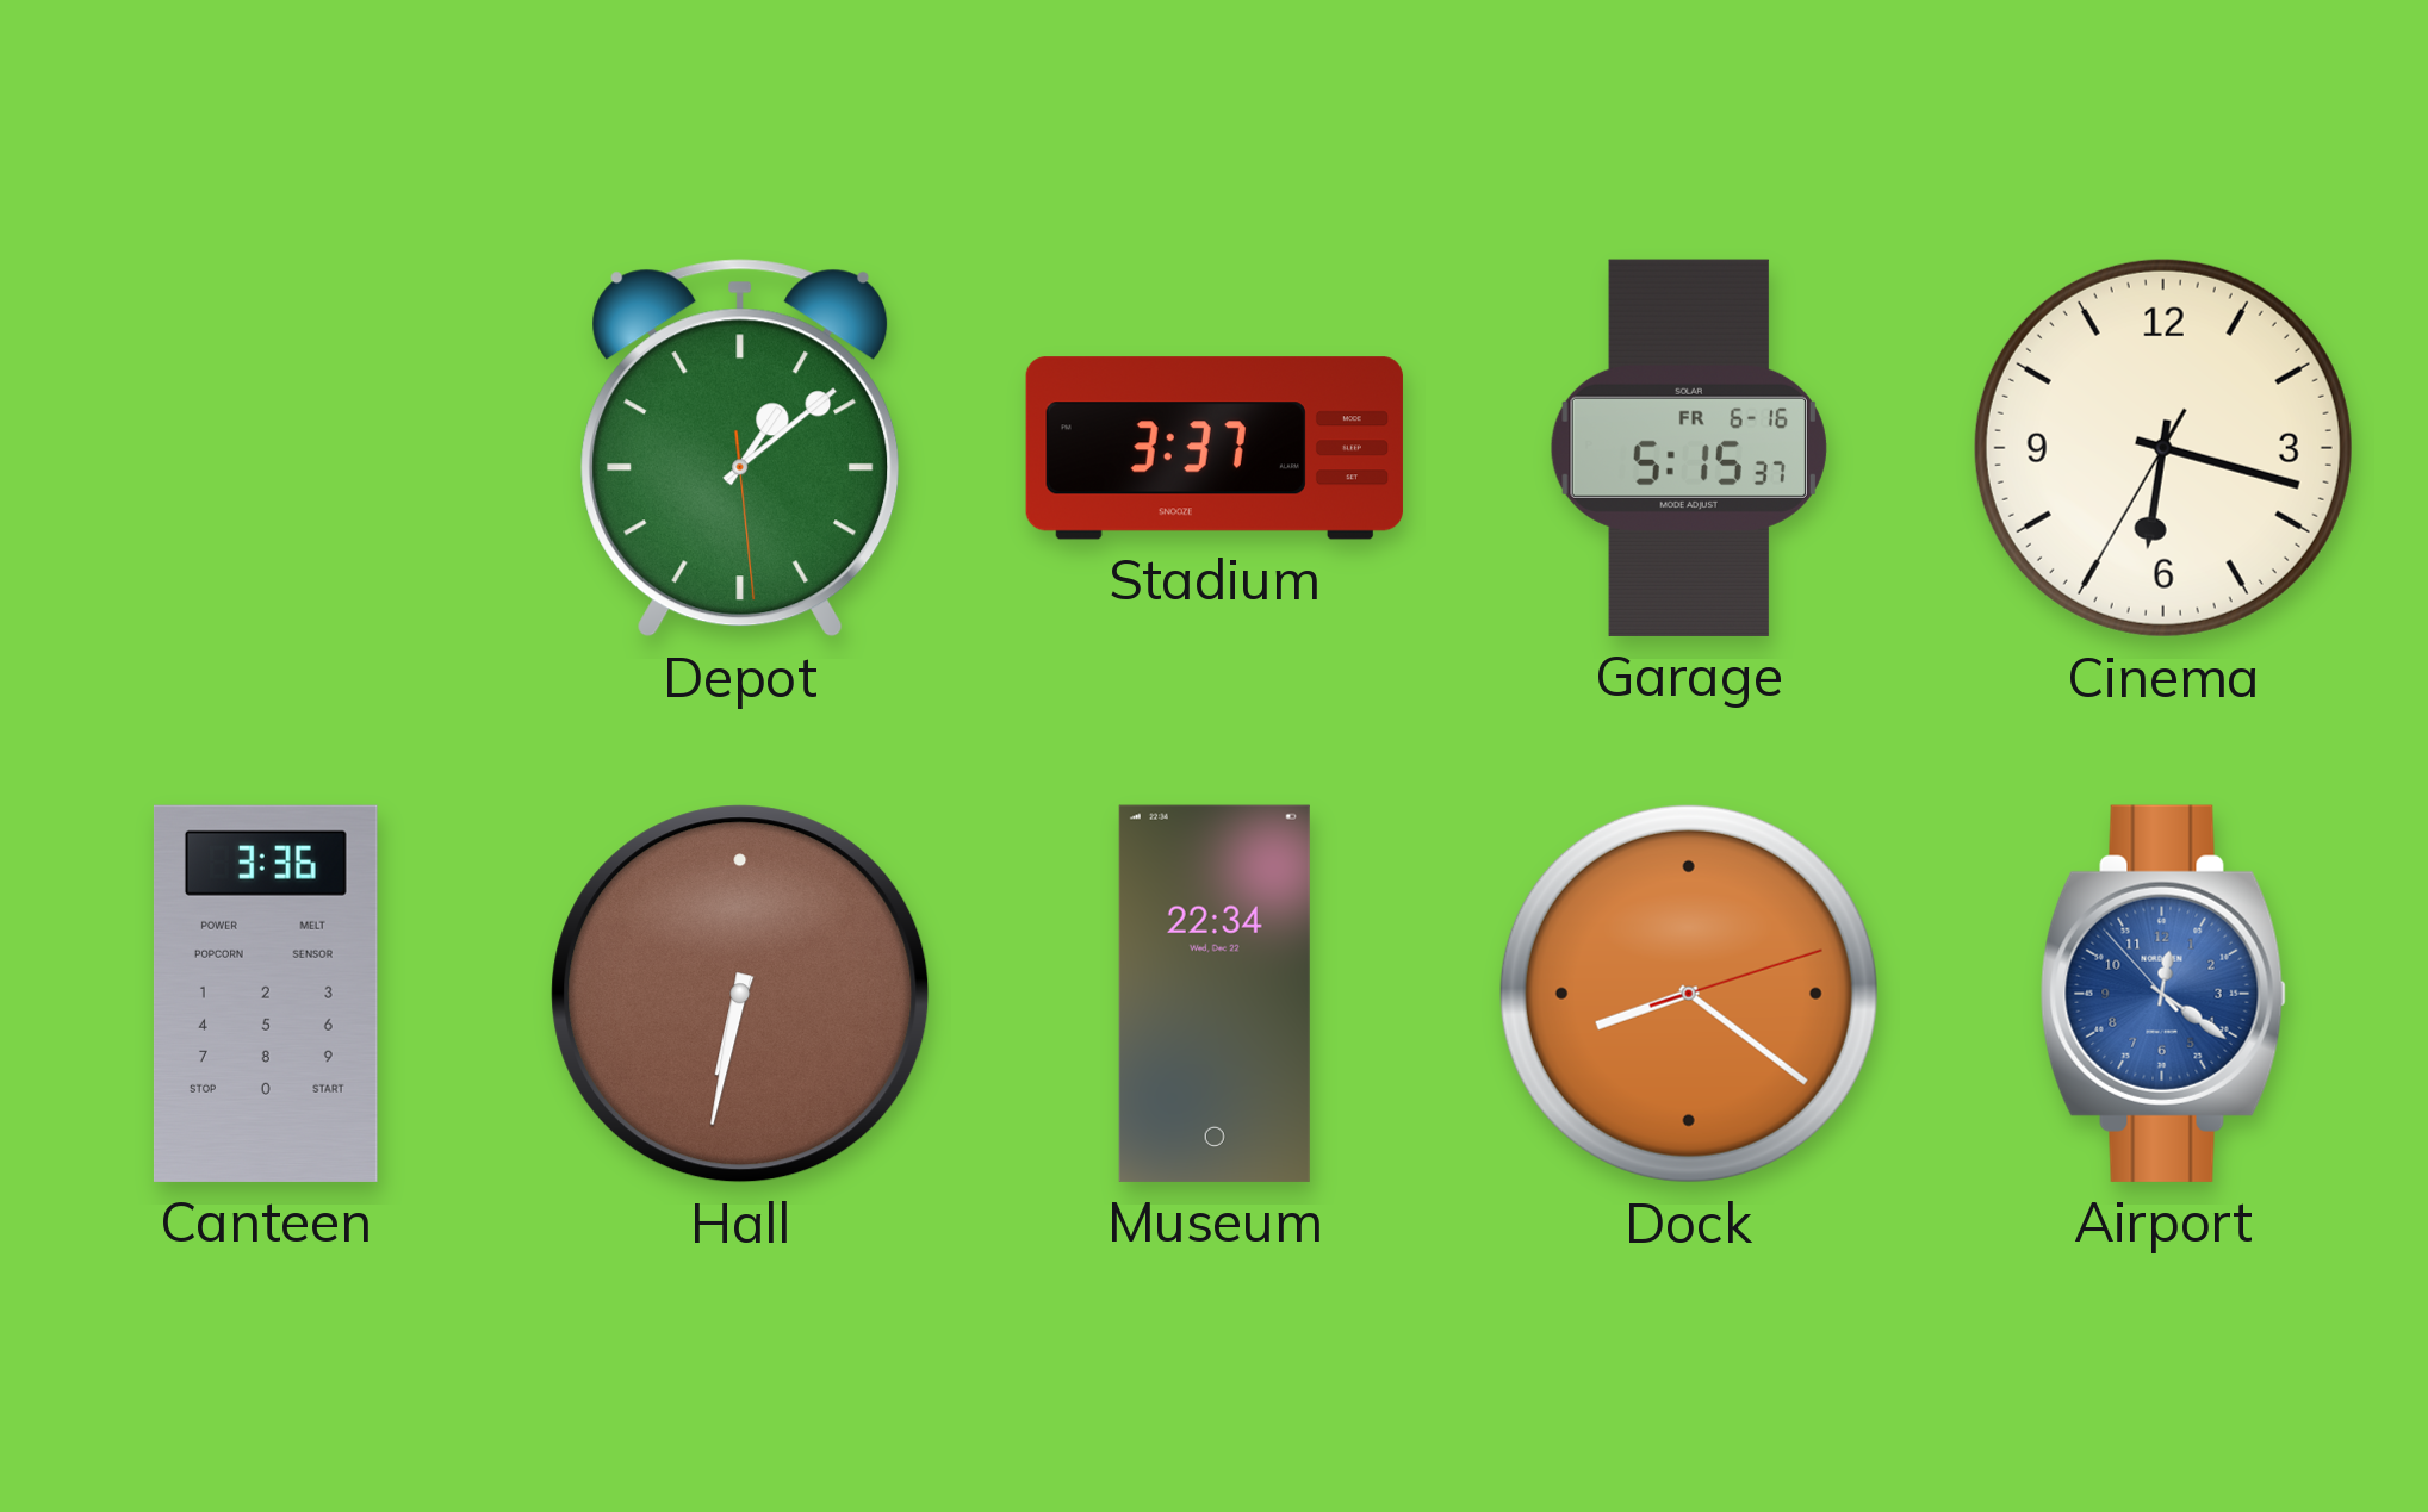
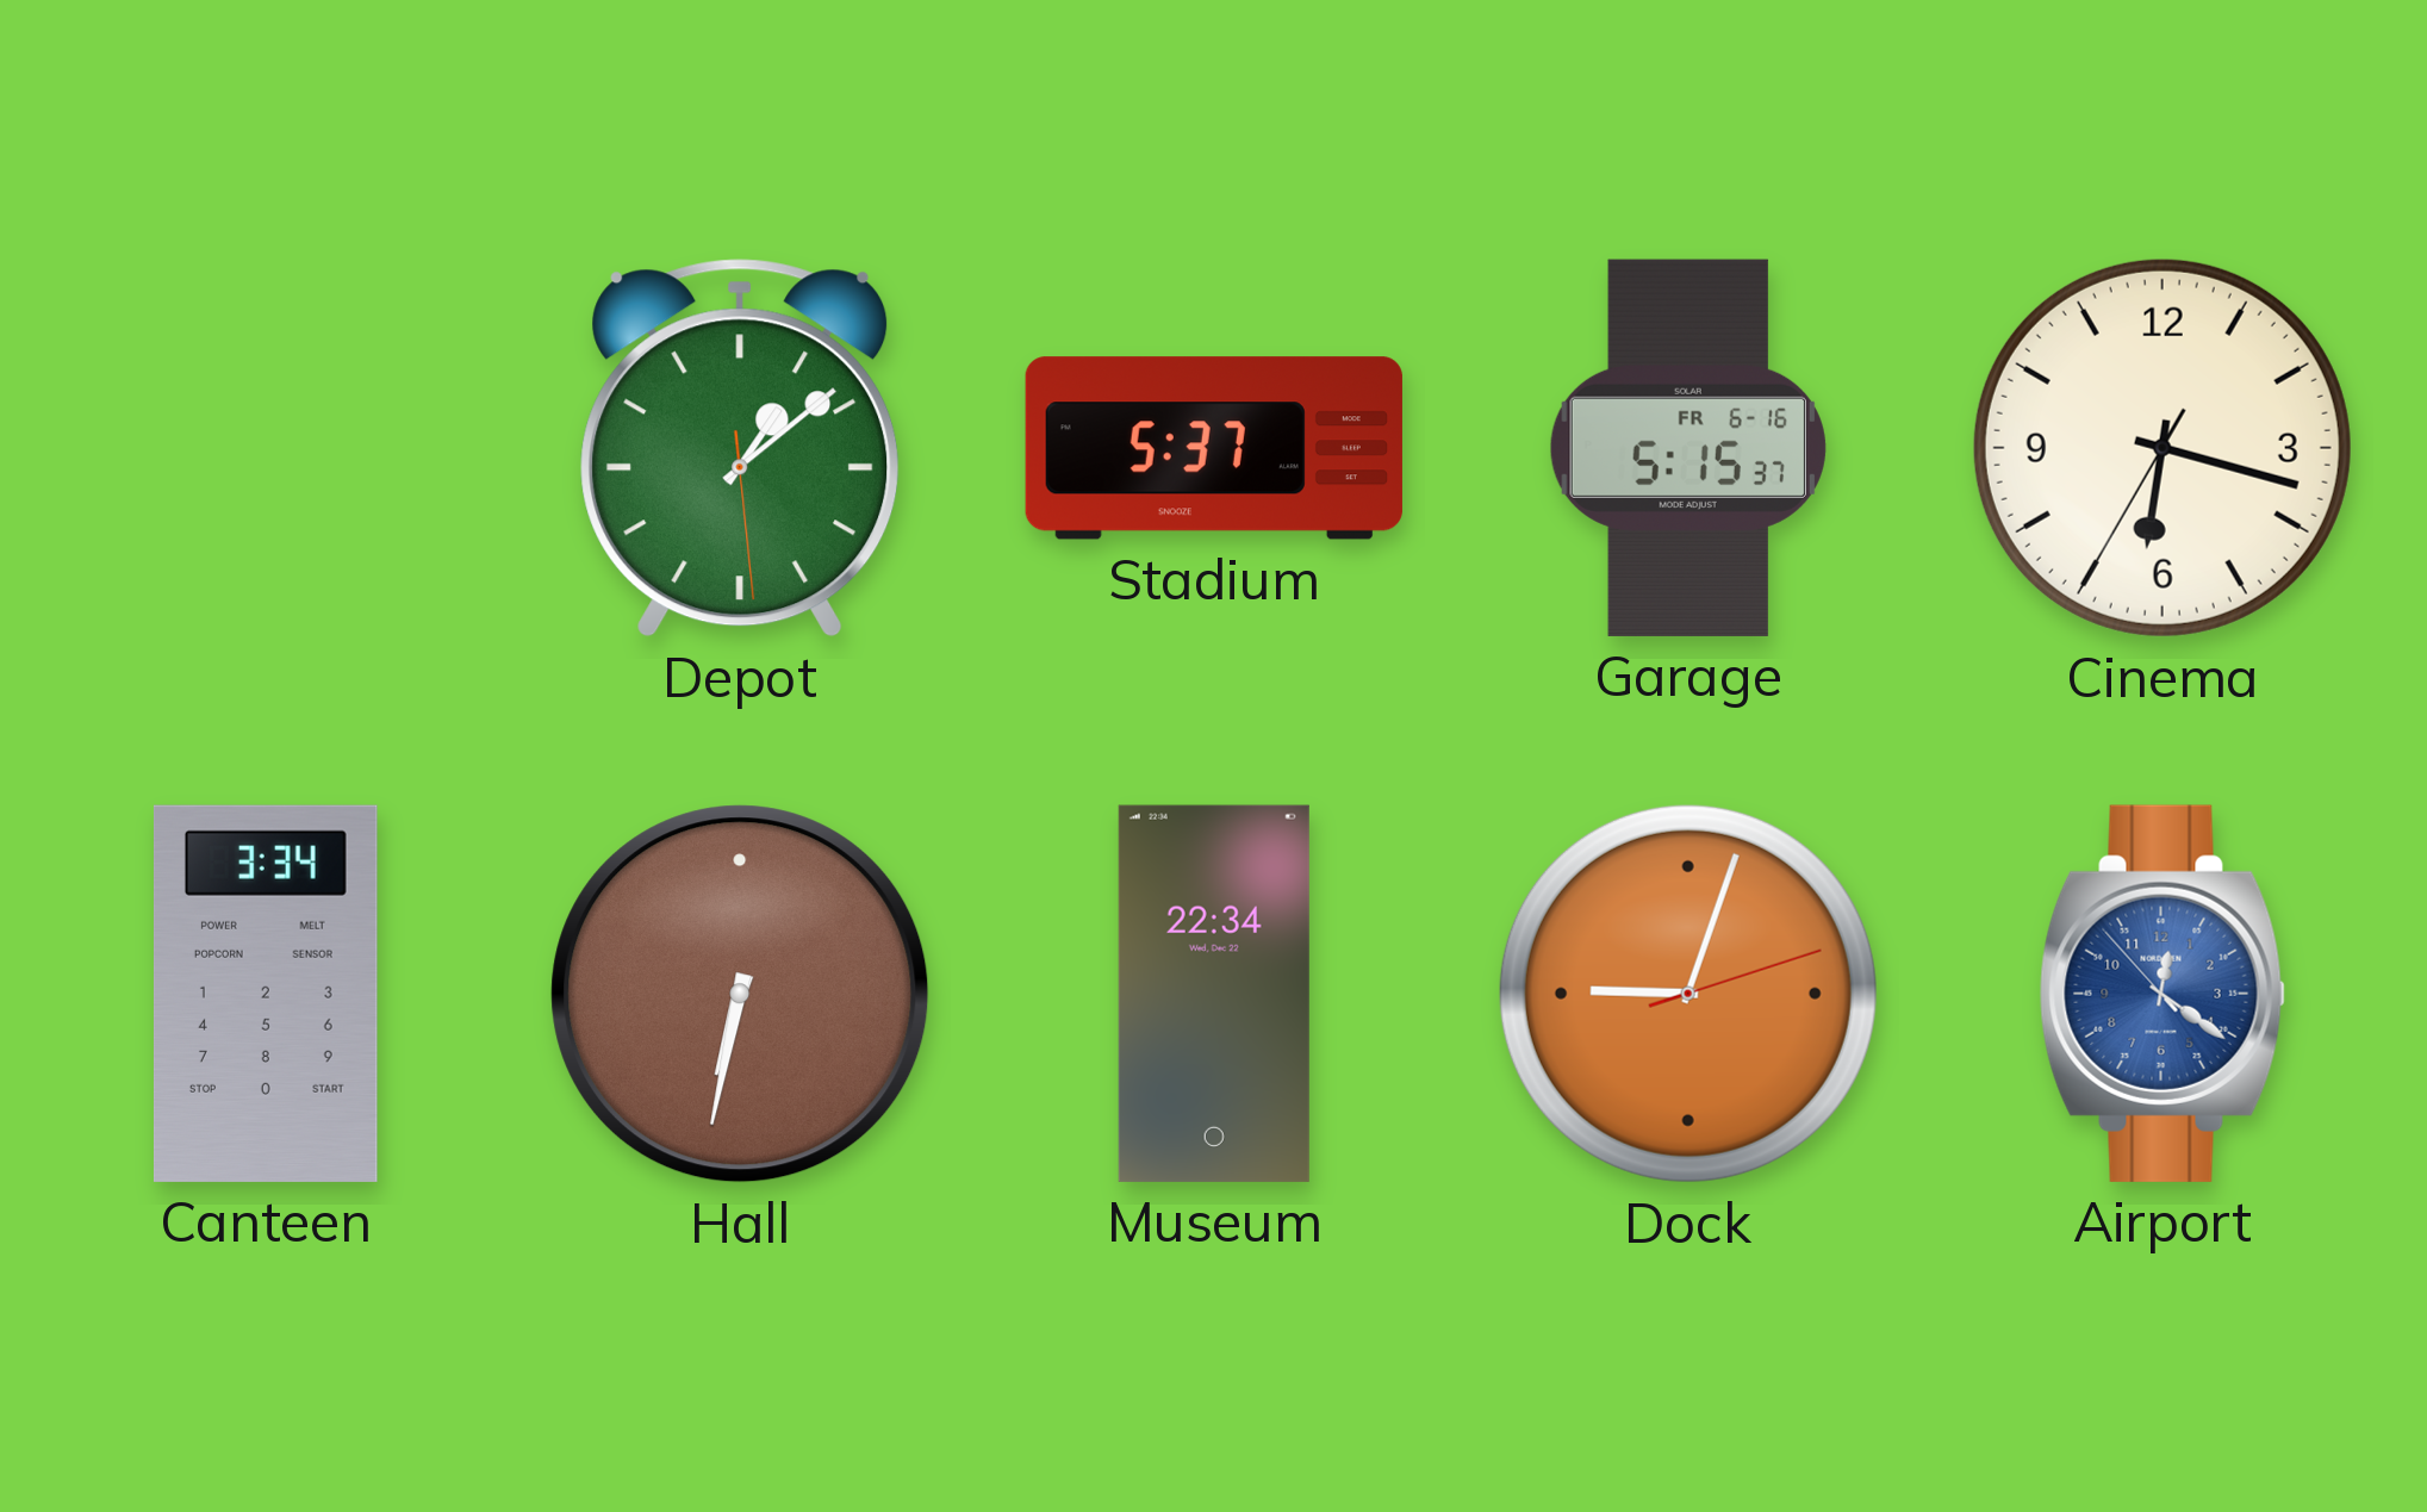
Stadium: 3:37 -> 5:37
Canteen: 3:36 -> 3:34
Dock: 8:21 -> 9:03
